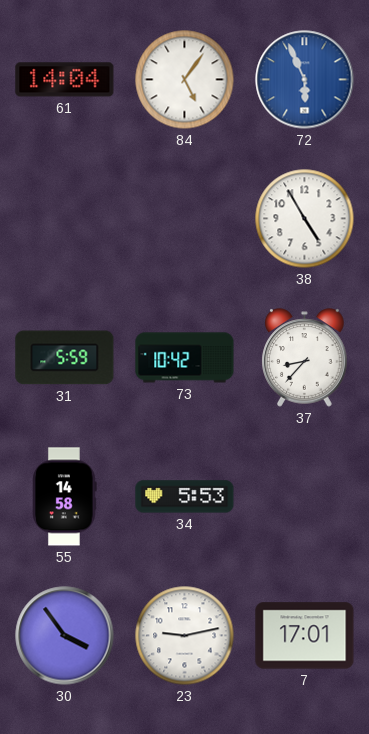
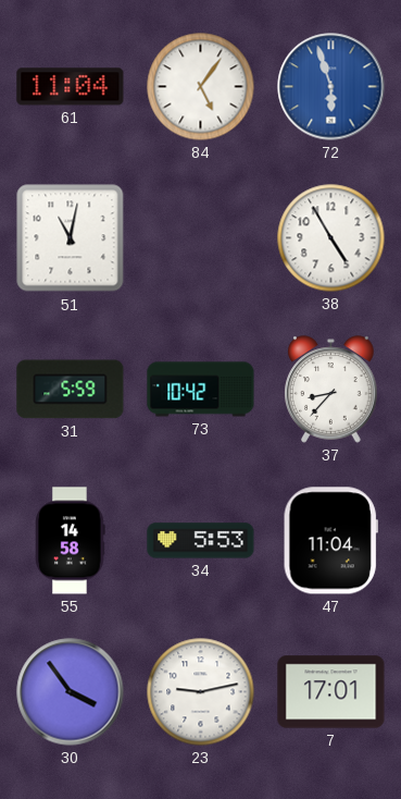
61: 14:04 -> 11:04
72: 5:56 -> 5:57
51: none -> 11:02
47: none -> 11:04
